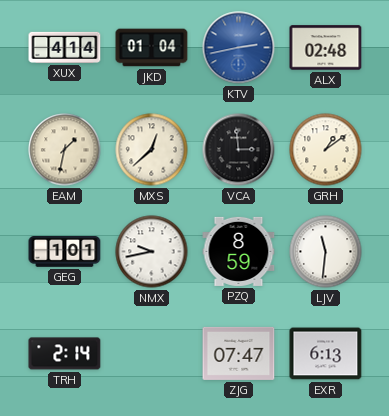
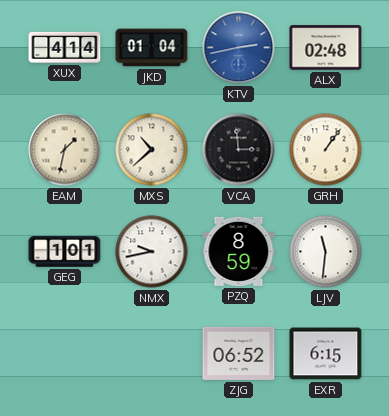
MXS: 12:38 -> 10:38
GRH: 1:09 -> 1:06
TRH: 2:14 -> none
ZJG: 07:47 -> 06:52
EXR: 6:13 -> 6:15
